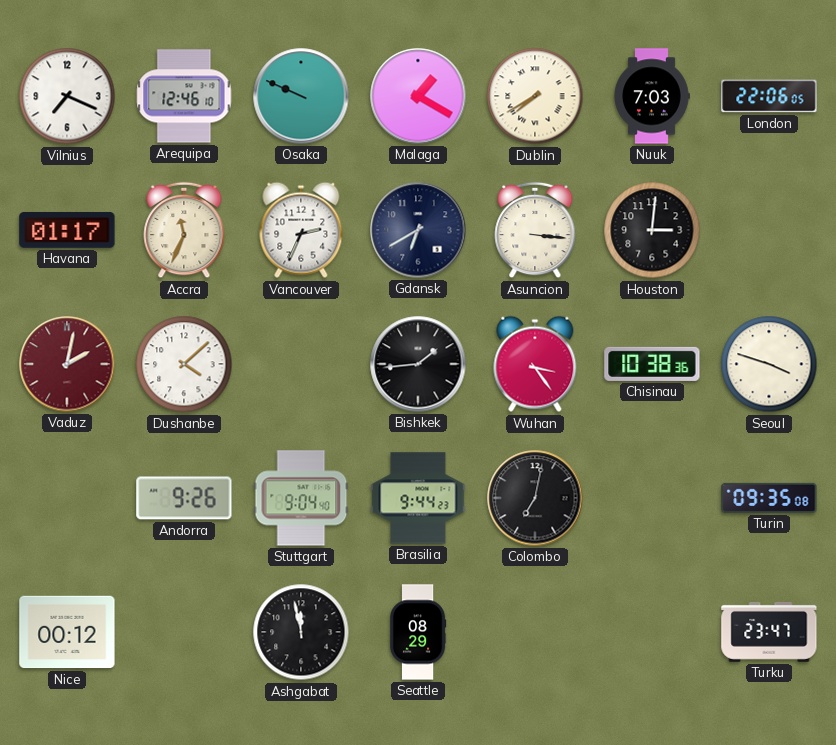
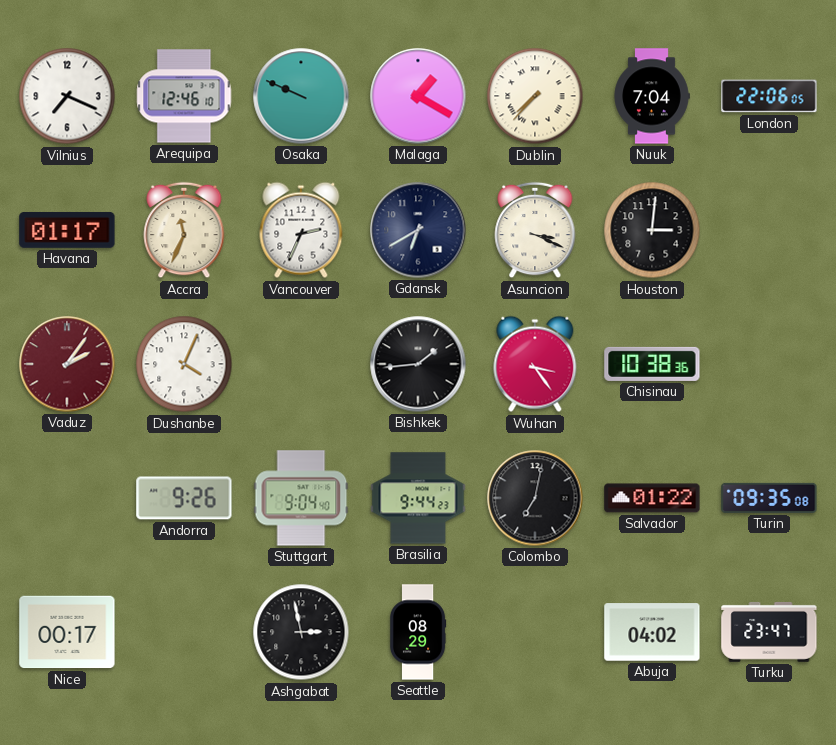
Dublin: 7:40 -> 7:37
Nuuk: 7:03 -> 7:04
Asuncion: 3:16 -> 3:19
Vaduz: 2:02 -> 2:06
Dushanbe: 4:08 -> 4:04
Seoul: 3:48 -> none
Salvador: none -> 01:22
Nice: 00:12 -> 00:17
Ashgabat: 11:58 -> 2:58
Abuja: none -> 04:02
